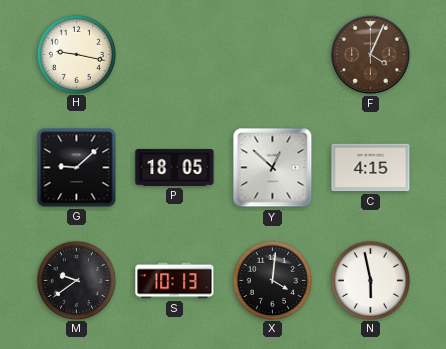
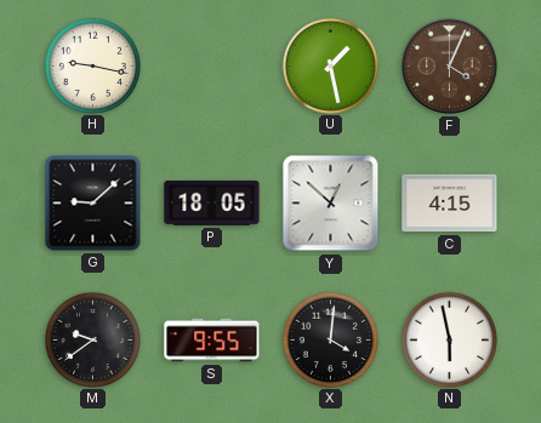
U: none -> 1:28
S: 10:13 -> 9:55
